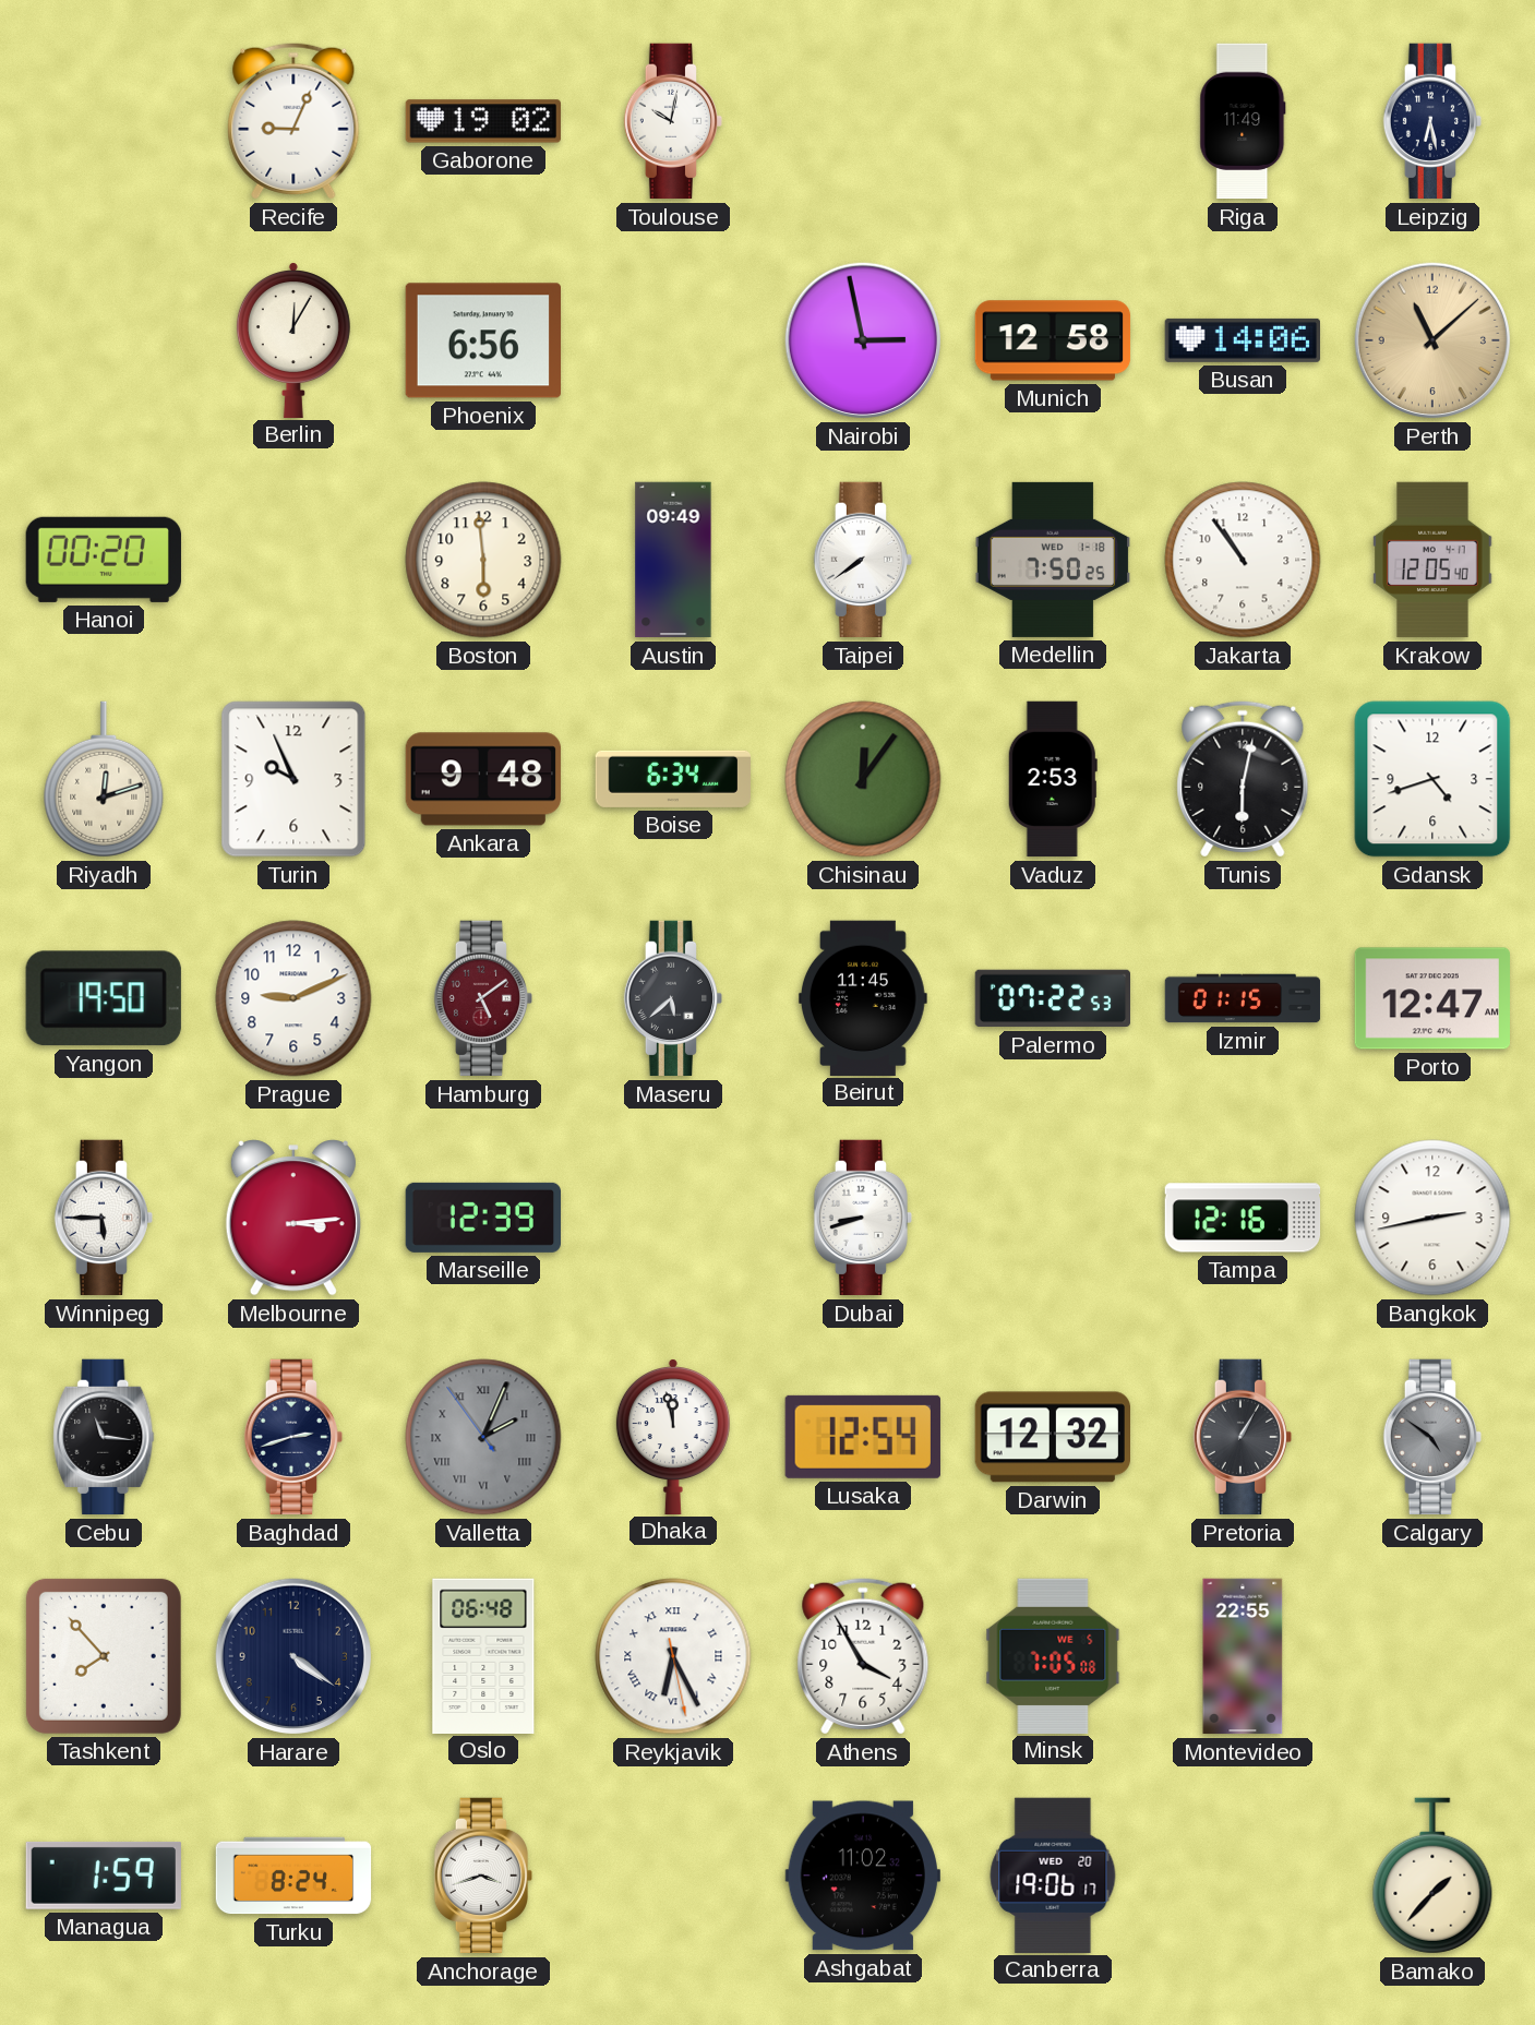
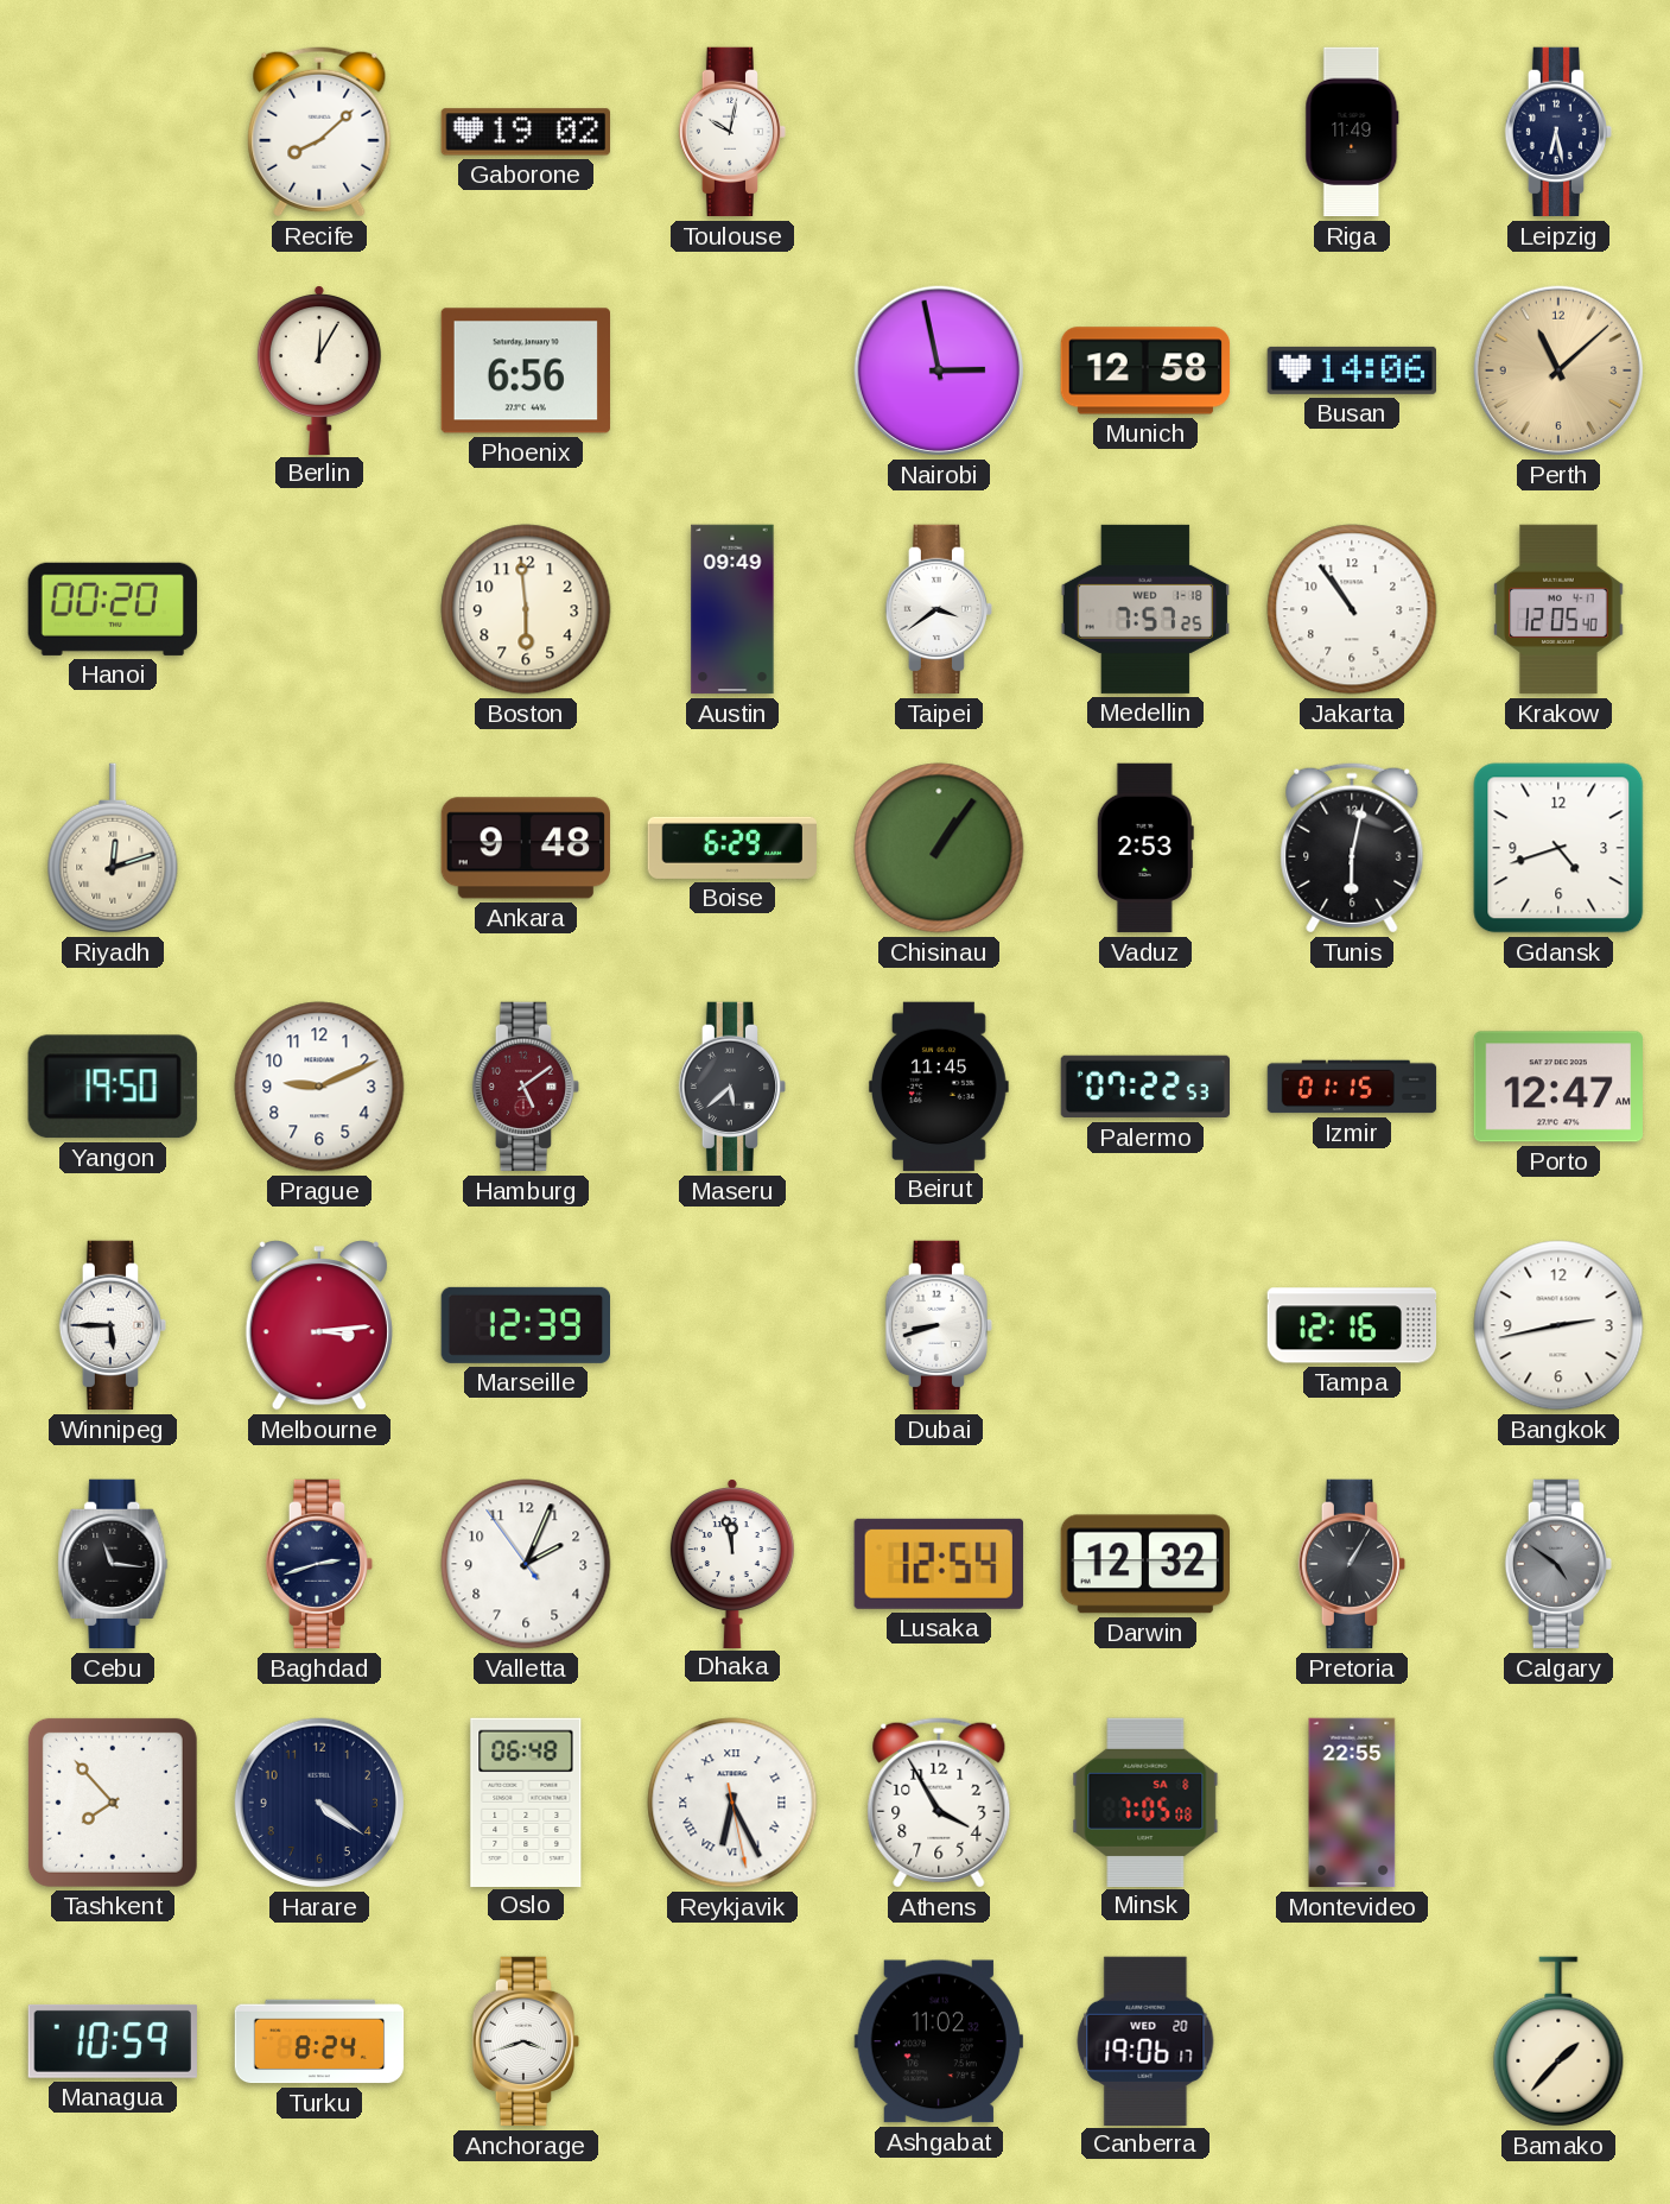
Recife: 9:04 -> 8:08
Taipei: 7:39 -> 3:39
Medellin: 7:50 -> 7:57
Turin: 9:56 -> none
Boise: 6:34 -> 6:29
Chisinau: 12:06 -> 1:06
Valletta dial: grey -> white
Valletta numerals: Roman -> Arabic
Minsk date: WE 5 -> SA 8
Managua: 1:59 -> 10:59
